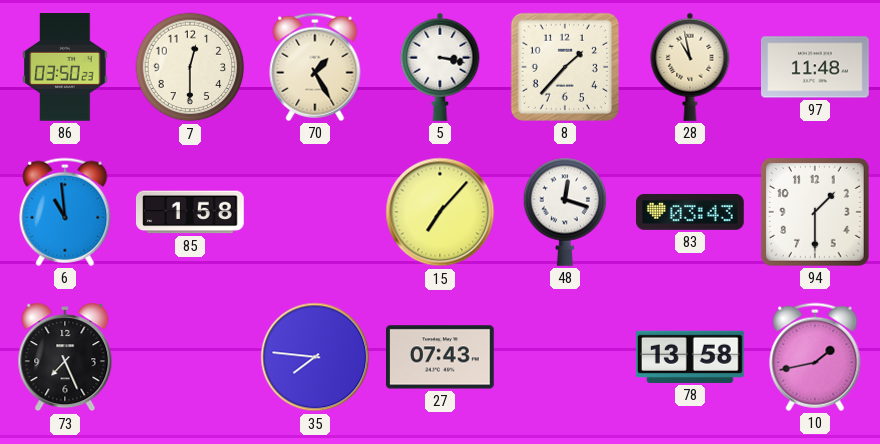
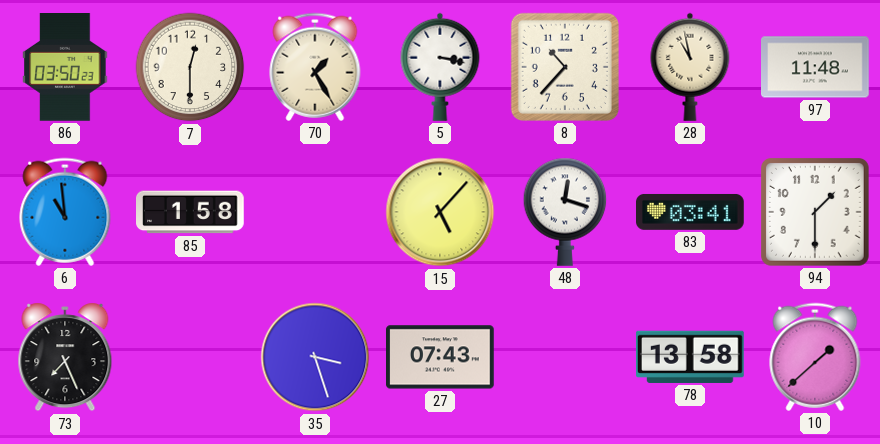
8: 1:37 -> 10:37
15: 7:07 -> 5:07
83: 03:43 -> 03:41
35: 7:46 -> 3:27
10: 1:43 -> 1:38
